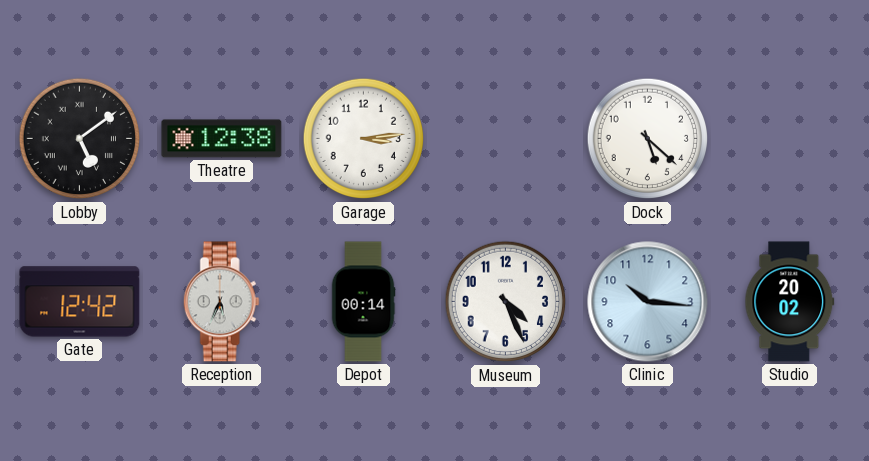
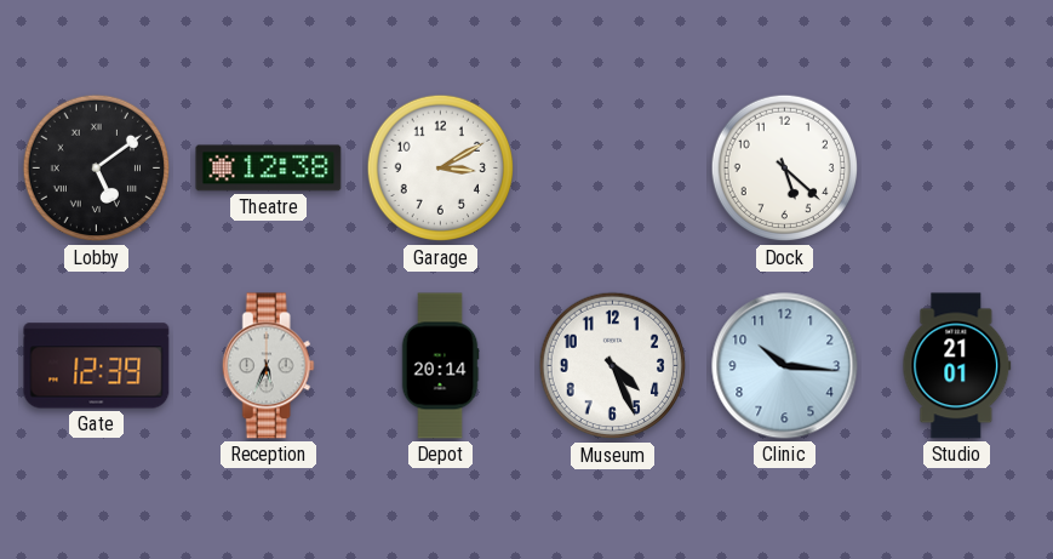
Garage: 3:14 -> 3:10
Gate: 12:42 -> 12:39
Depot: 00:14 -> 20:14
Studio: 20:02 -> 21:01
